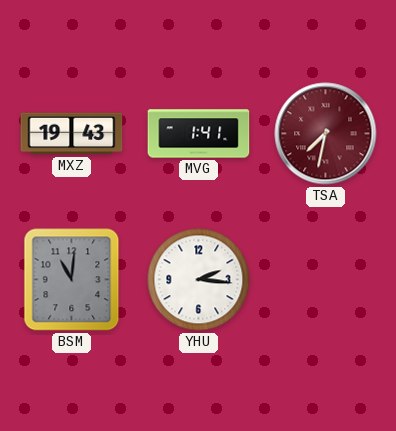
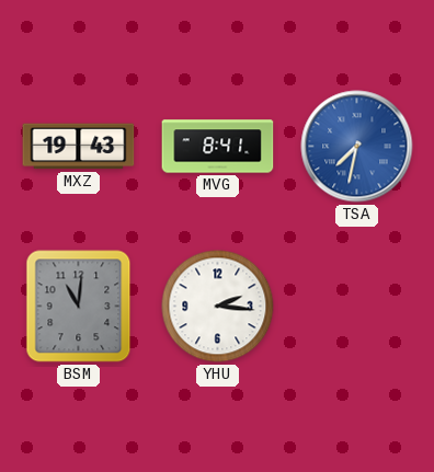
MVG: 1:41 -> 8:41
TSA dial: burgundy -> blue
